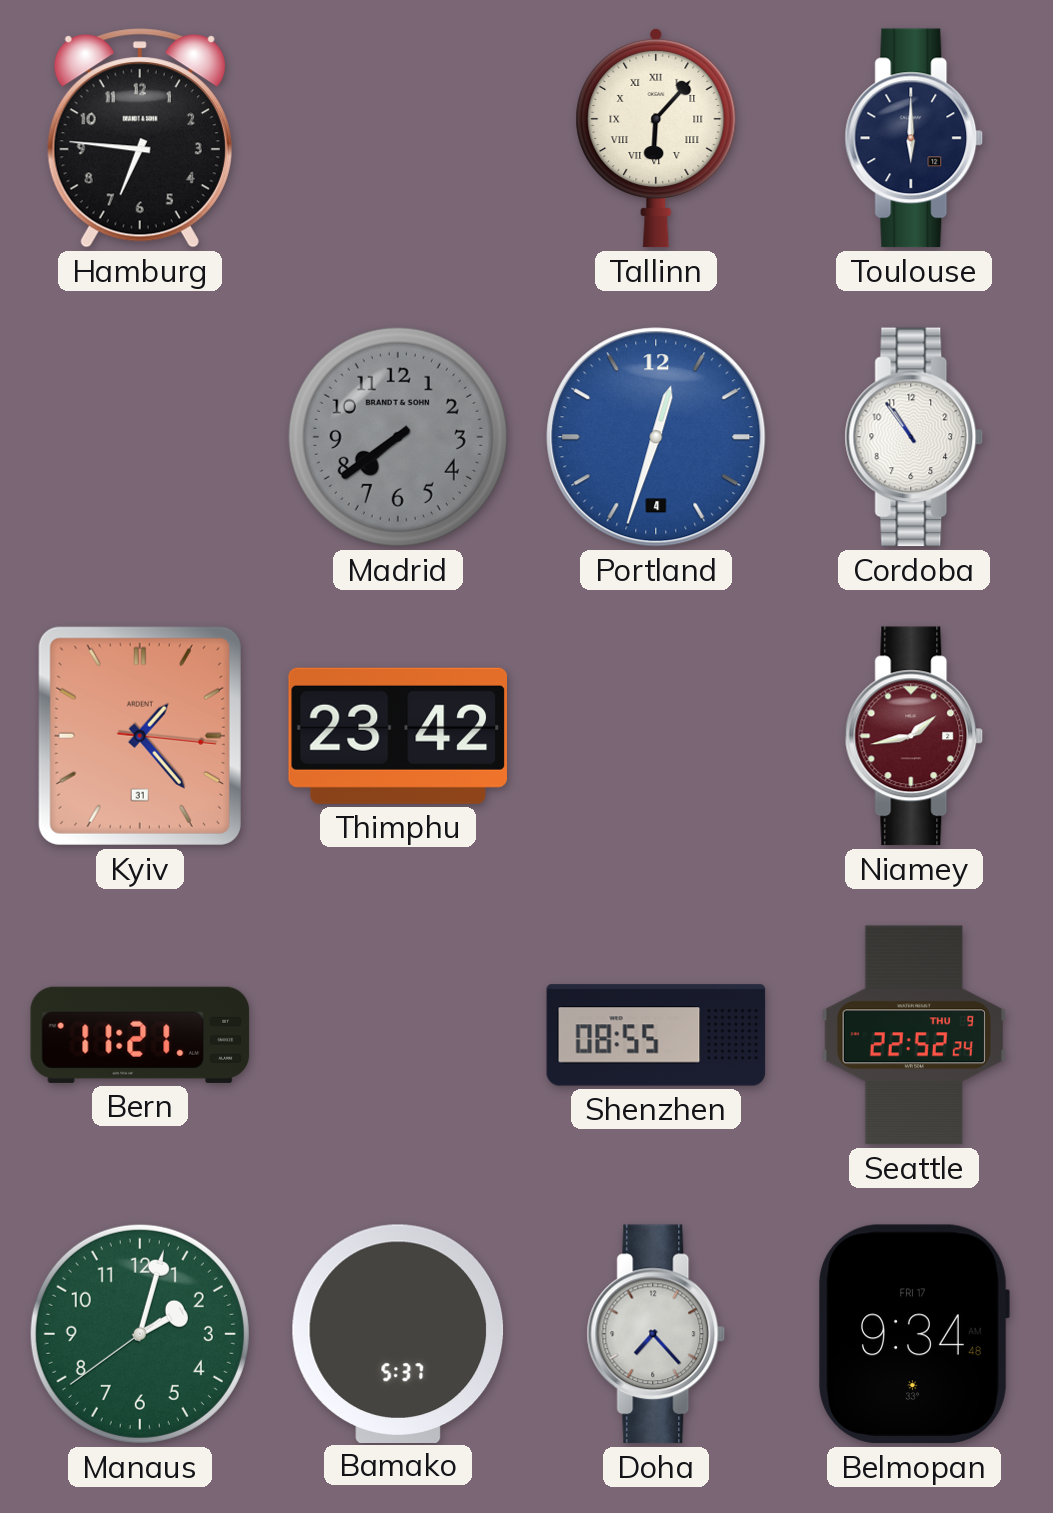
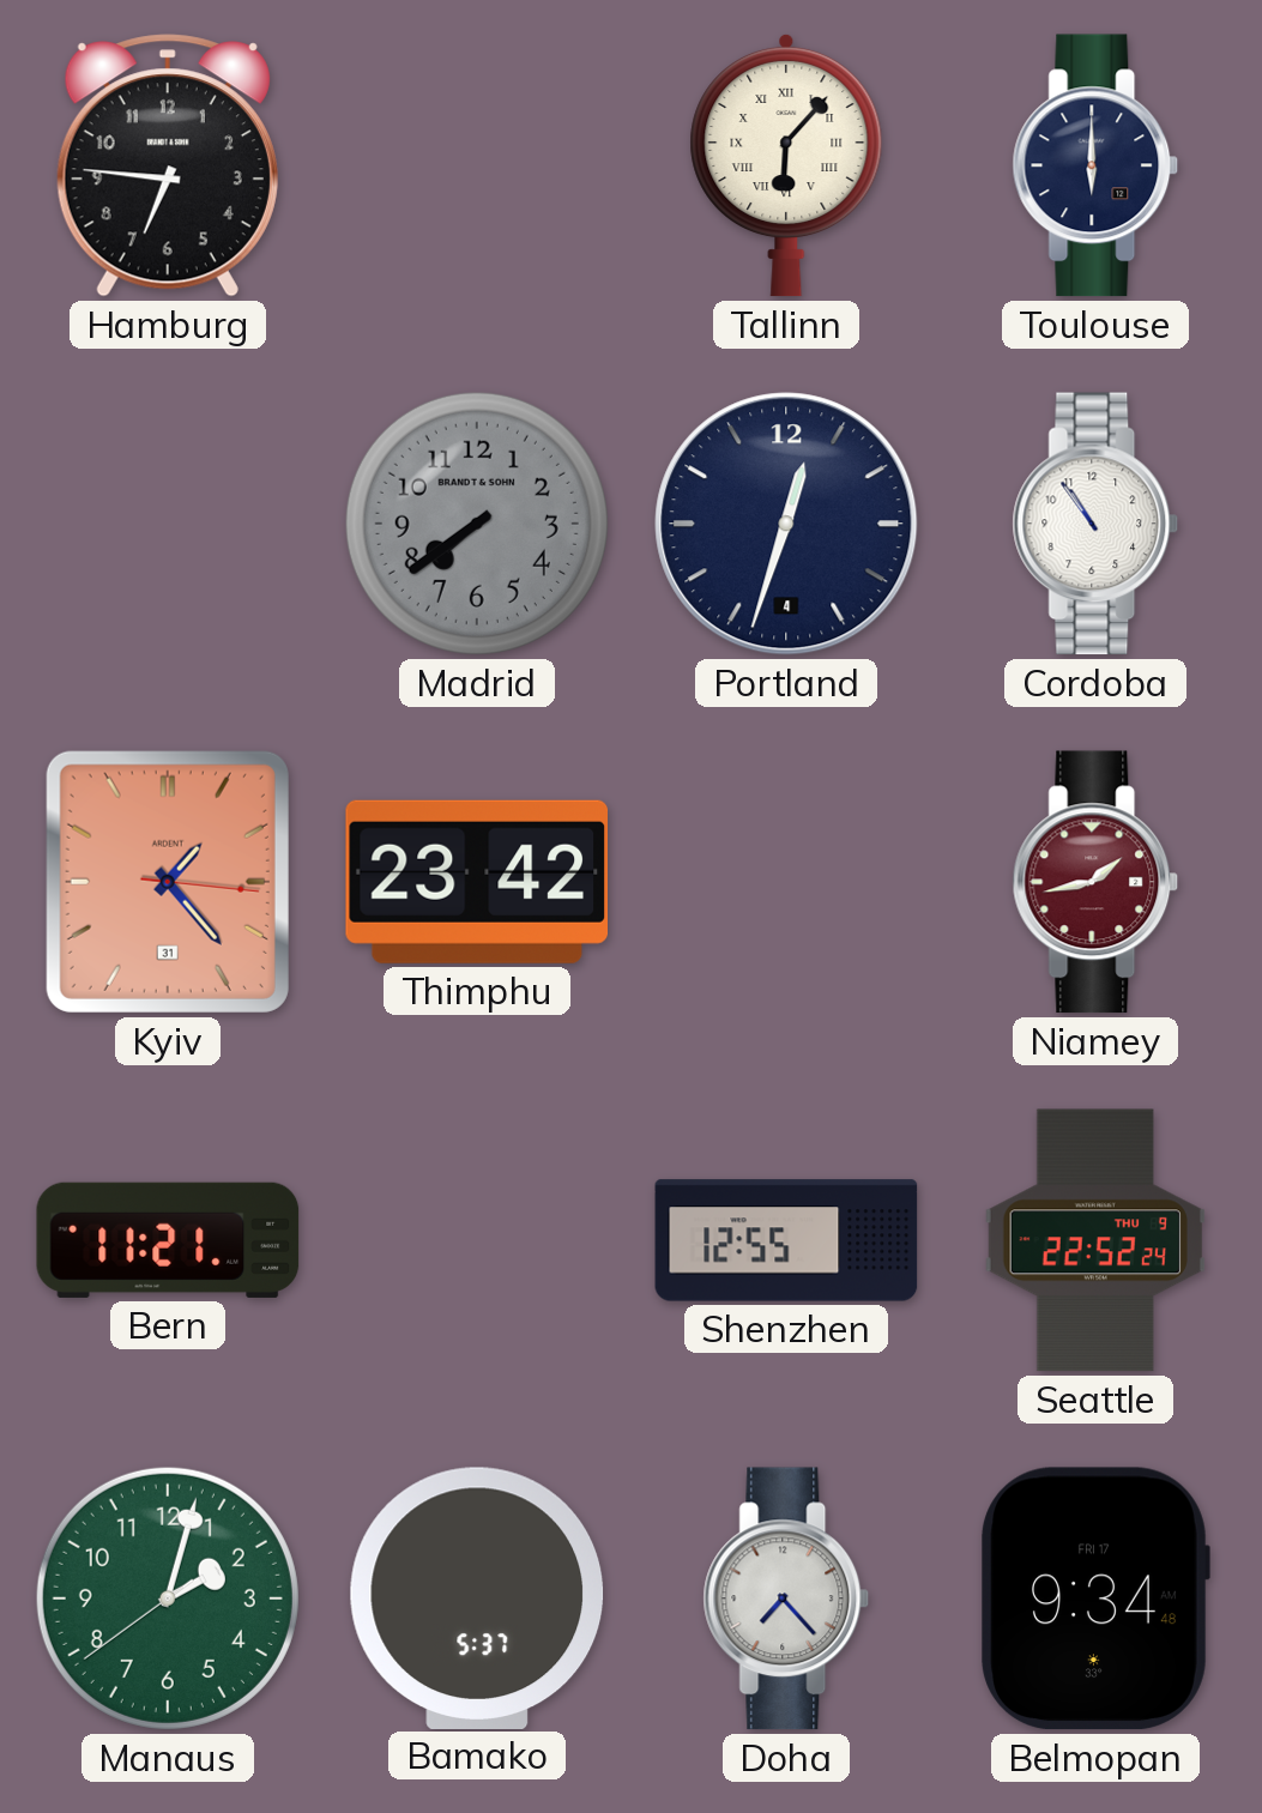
Portland dial: blue -> navy
Shenzhen: 08:55 -> 12:55
